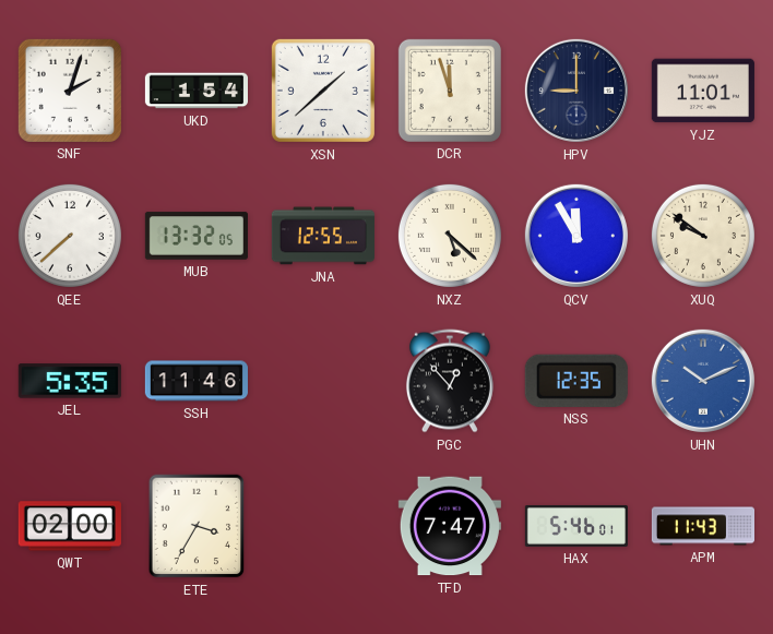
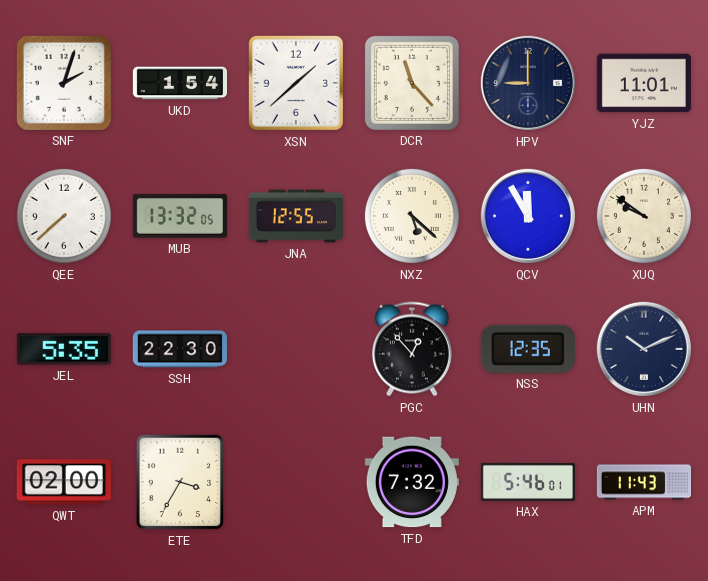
DCR: 11:57 -> 11:23
SSH: 11:46 -> 22:30
UHN dial: blue -> navy
TFD: 7:47 -> 7:32
